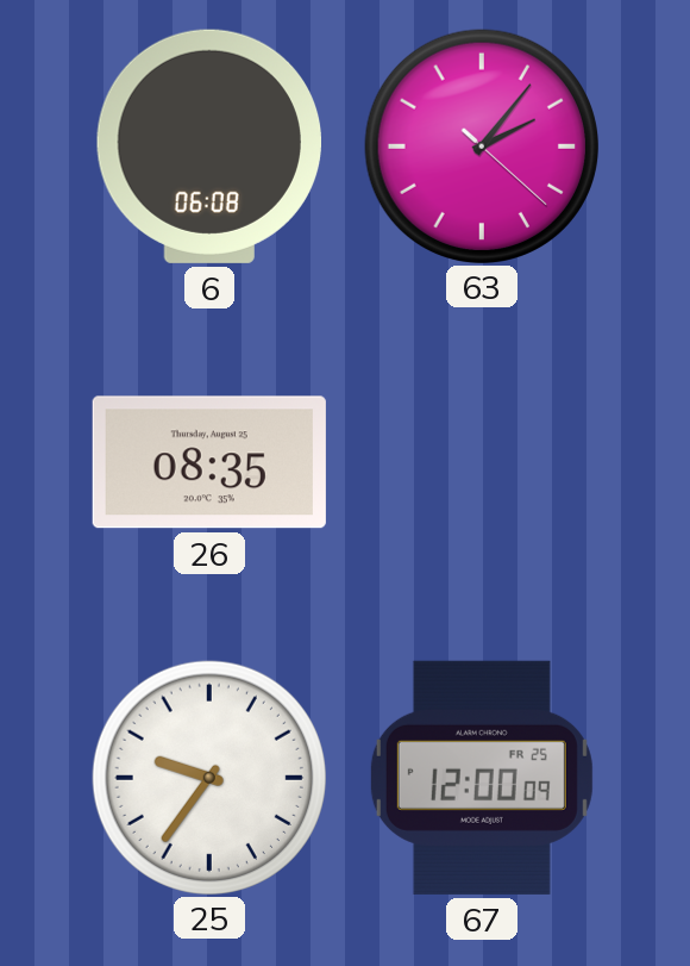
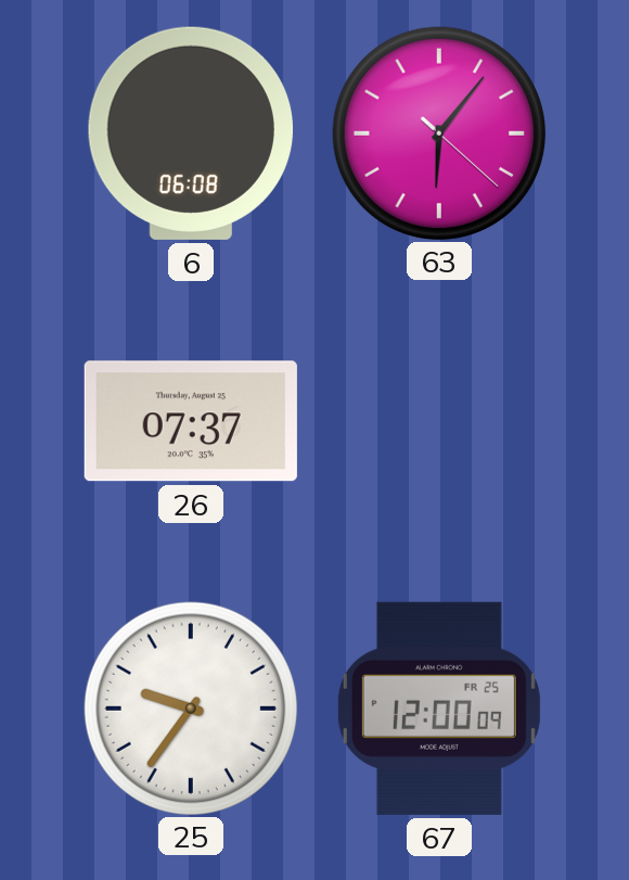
63: 2:06 -> 6:06
26: 08:35 -> 07:37
